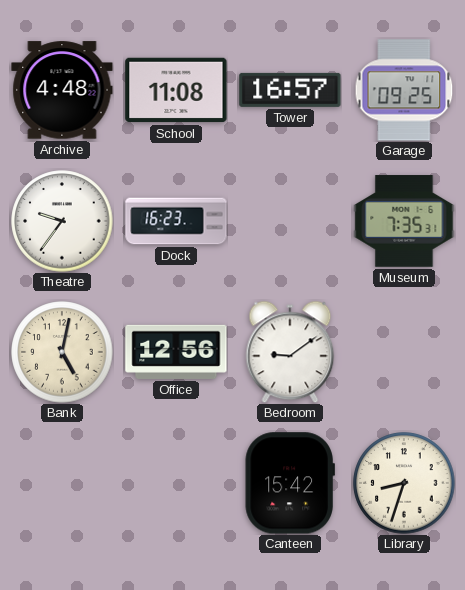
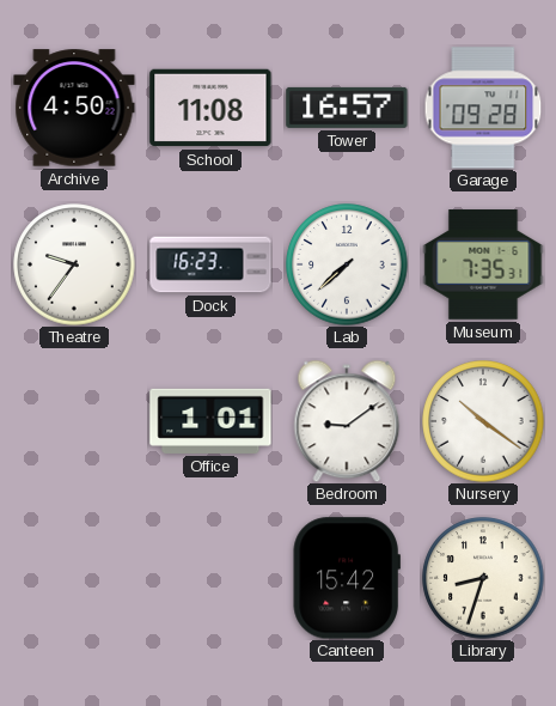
Archive: 4:48 -> 4:50
Garage: 09:25 -> 09:28
Lab: none -> 7:38
Bank: 5:02 -> none
Office: 12:56 -> 1:01
Nursery: none -> 10:21
